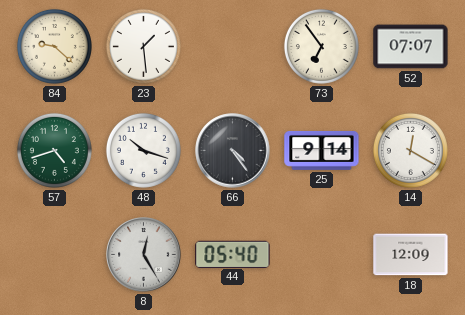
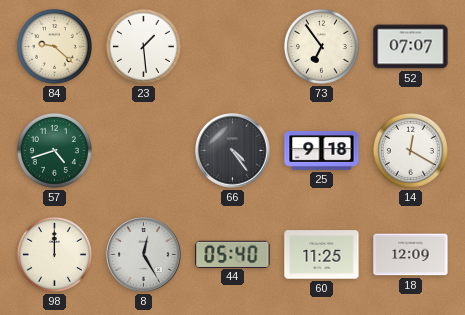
48: 10:18 -> none
25: 9:14 -> 9:18
98: none -> 12:00
60: none -> 11:25
